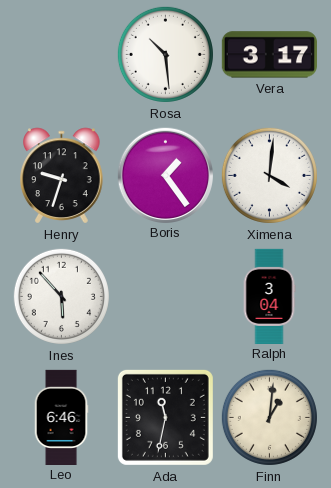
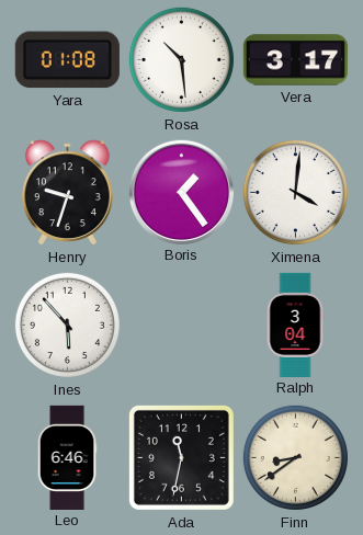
Yara: none -> 01:08
Finn: 1:01 -> 8:39
